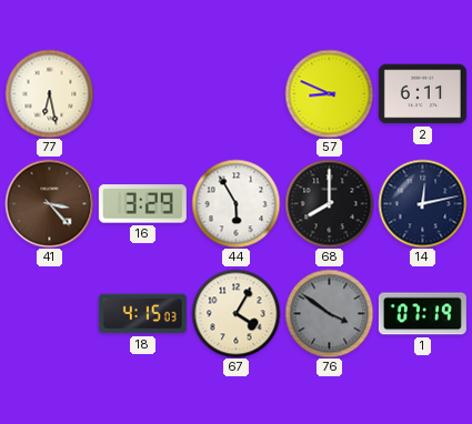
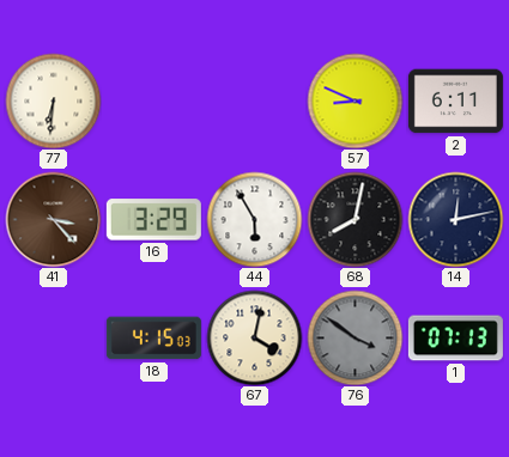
77: 6:28 -> 6:31
68: 8:00 -> 8:02
67: 4:05 -> 4:02
1: 07:19 -> 07:13
